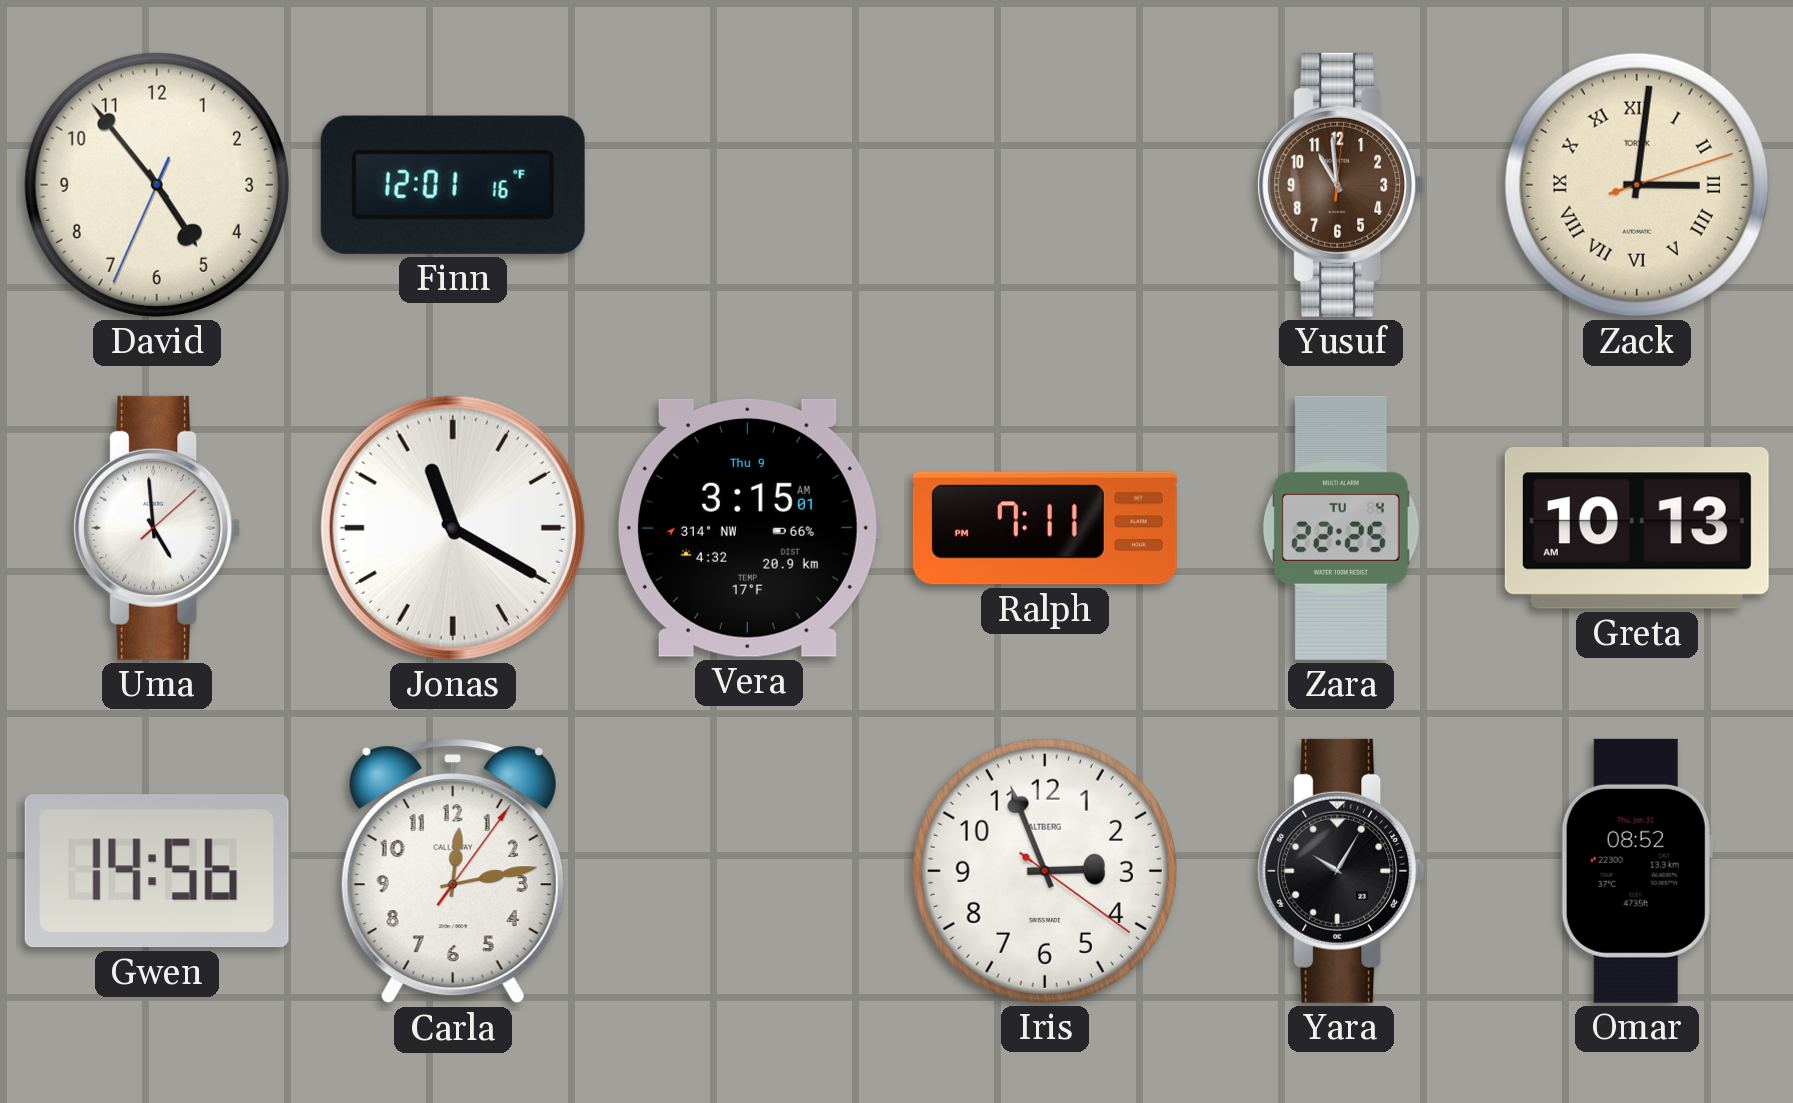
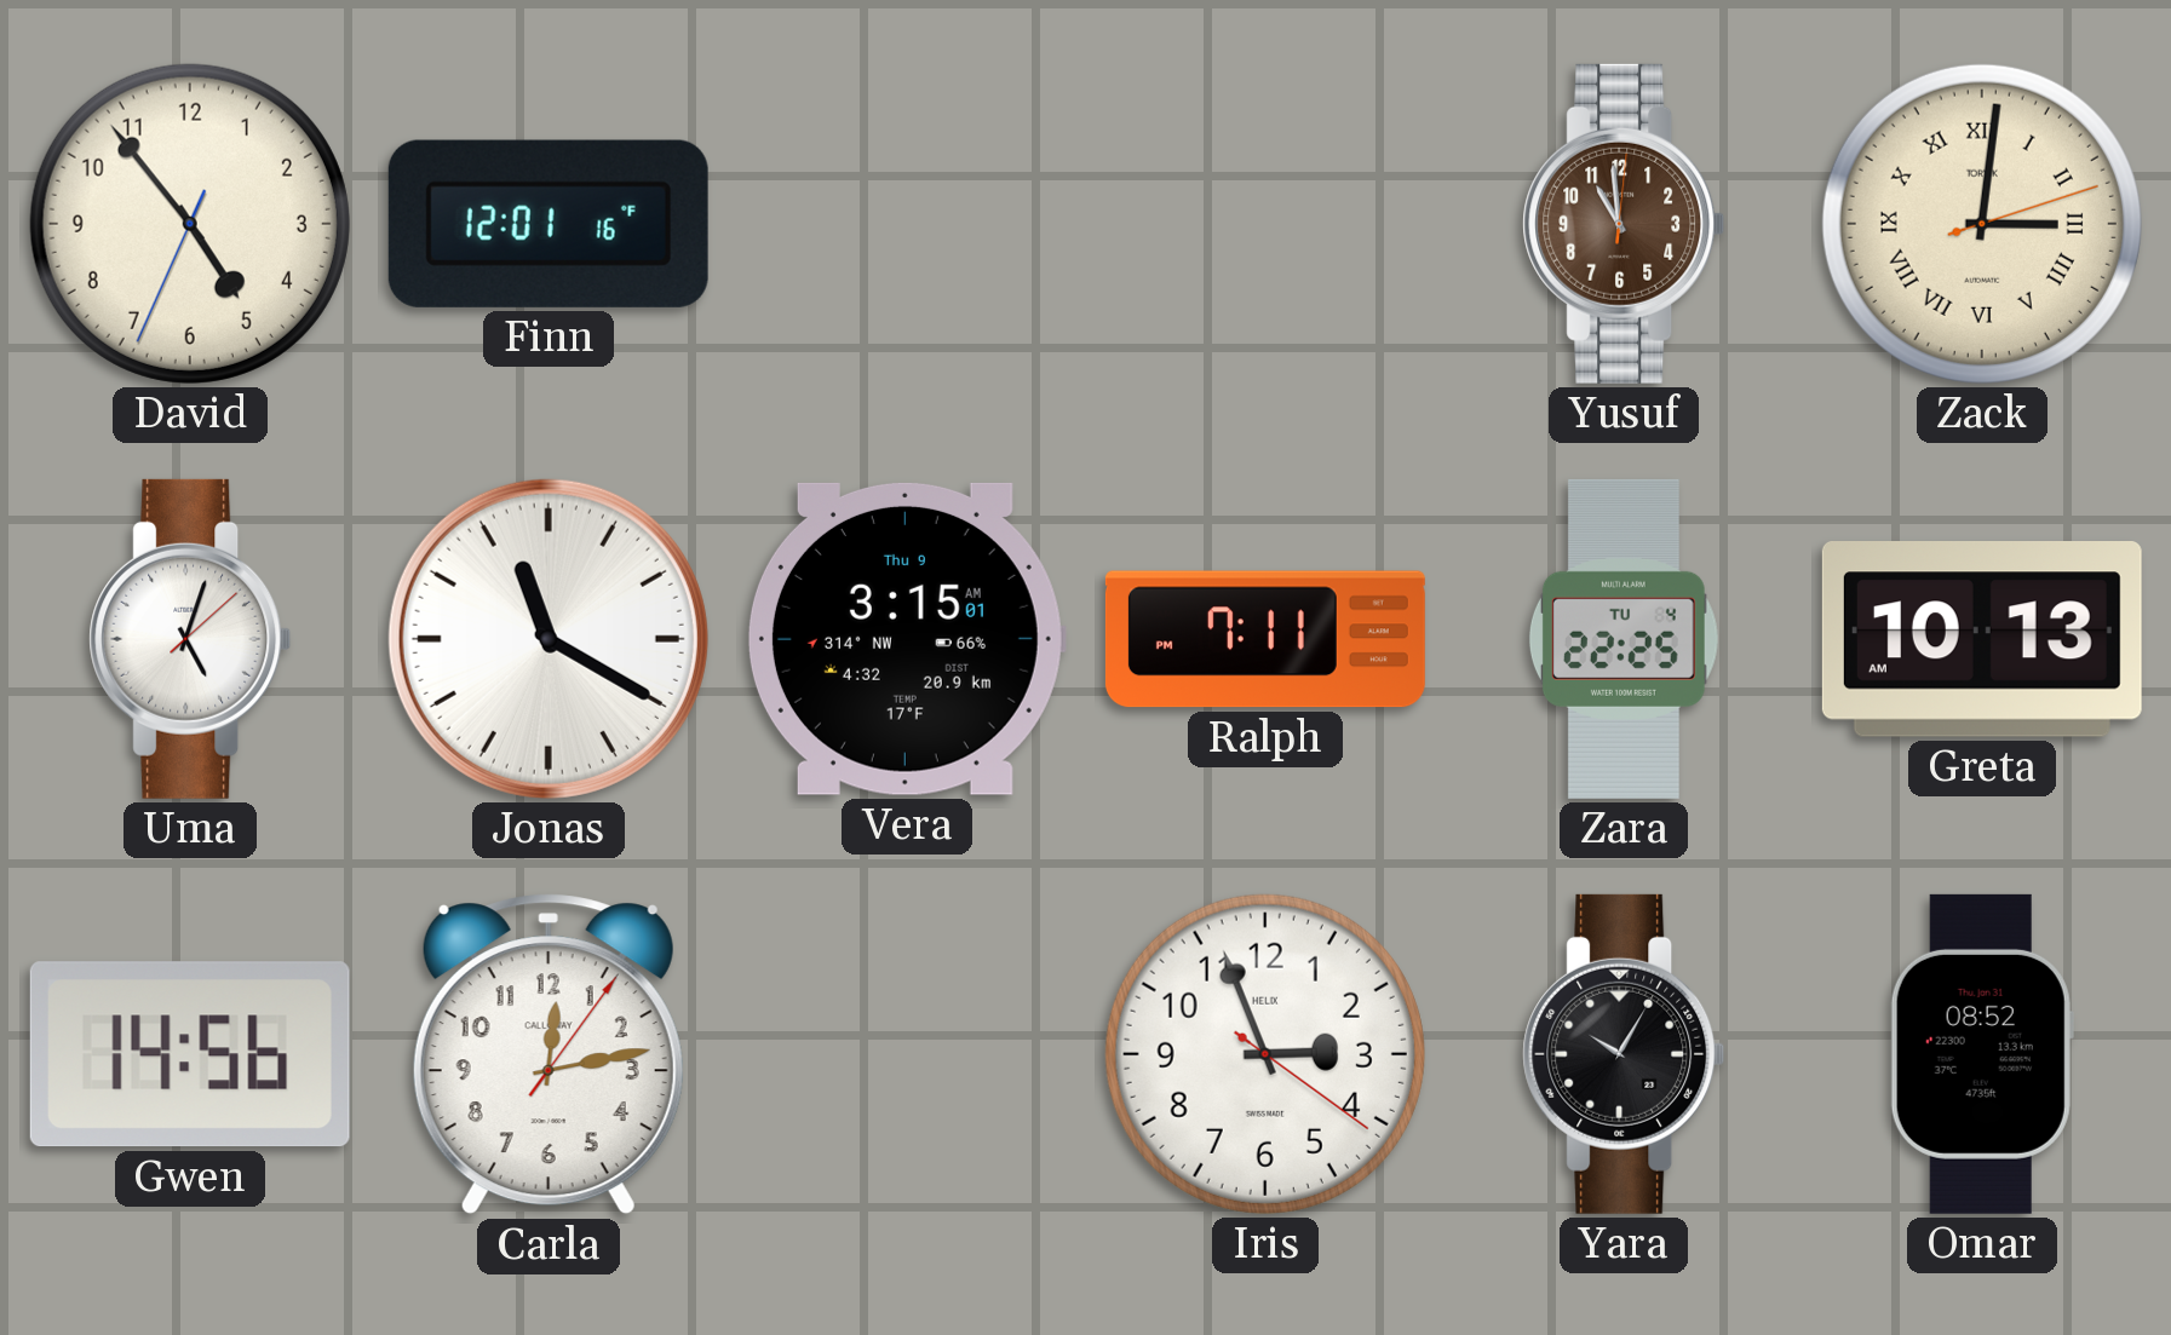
Uma: 4:59 -> 5:03
Iris brand: ALTBERG -> HELIX
